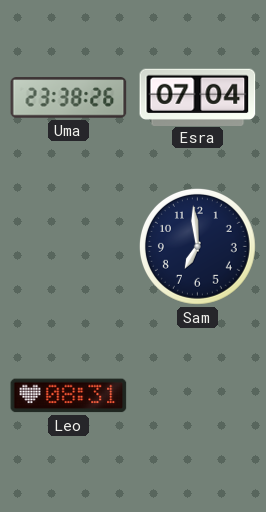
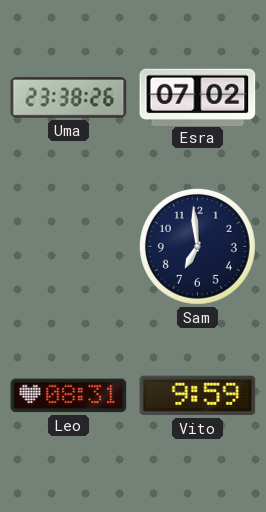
Esra: 07:04 -> 07:02
Vito: none -> 9:59
